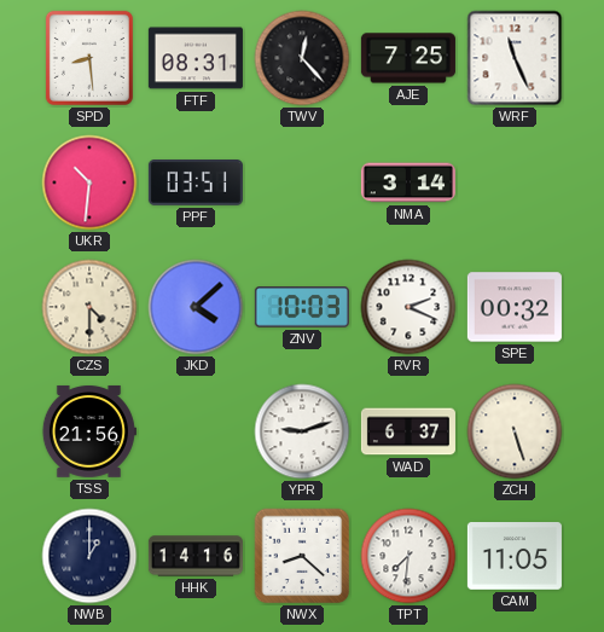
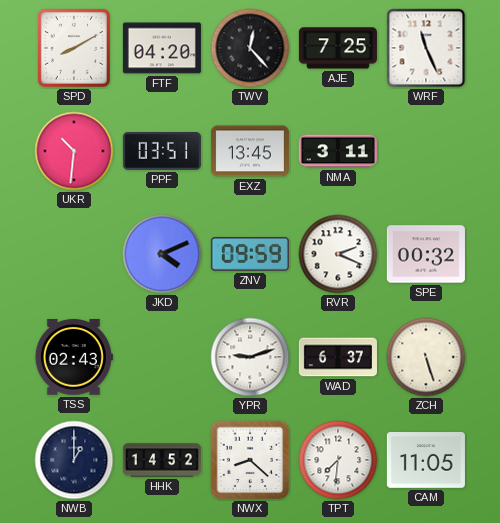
SPD: 8:29 -> 8:10
FTF: 08:31 -> 04:20
EXZ: none -> 13:45
NMA: 3:14 -> 3:11
CZS: 4:30 -> none
JKD: 4:08 -> 4:11
ZNV: 10:03 -> 09:59
TSS: 21:56 -> 02:43
HHK: 14:16 -> 14:52
